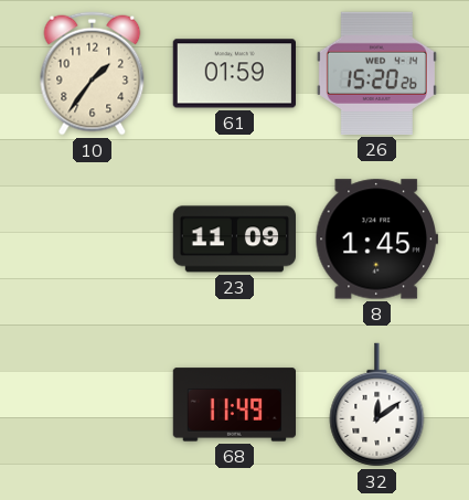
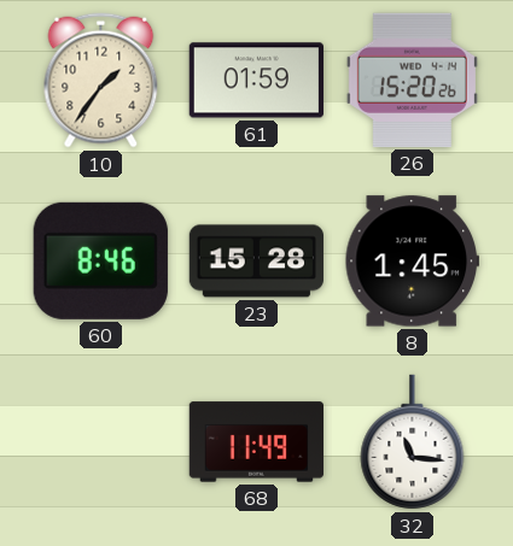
60: none -> 8:46
23: 11:09 -> 15:28
32: 12:09 -> 11:16
